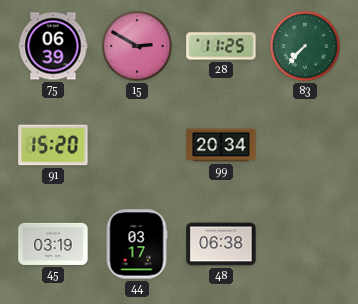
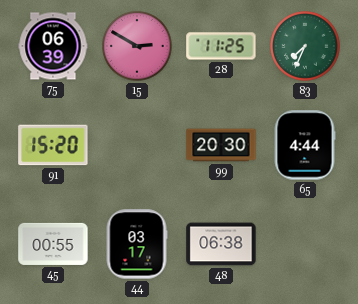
83: 7:37 -> 7:34
99: 20:34 -> 20:30
65: none -> 4:44
45: 03:19 -> 00:55
